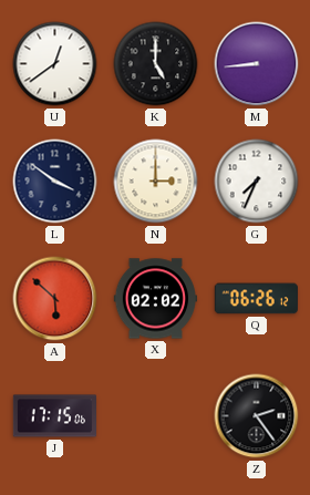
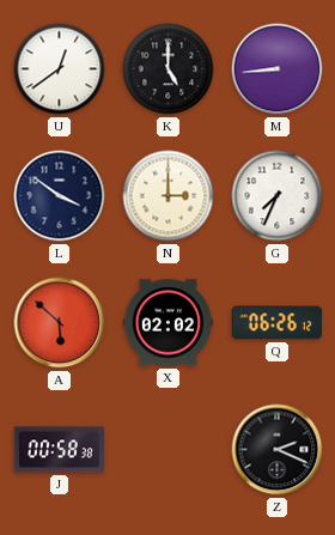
J: 17:15 -> 00:58
Z: 2:24 -> 2:19
